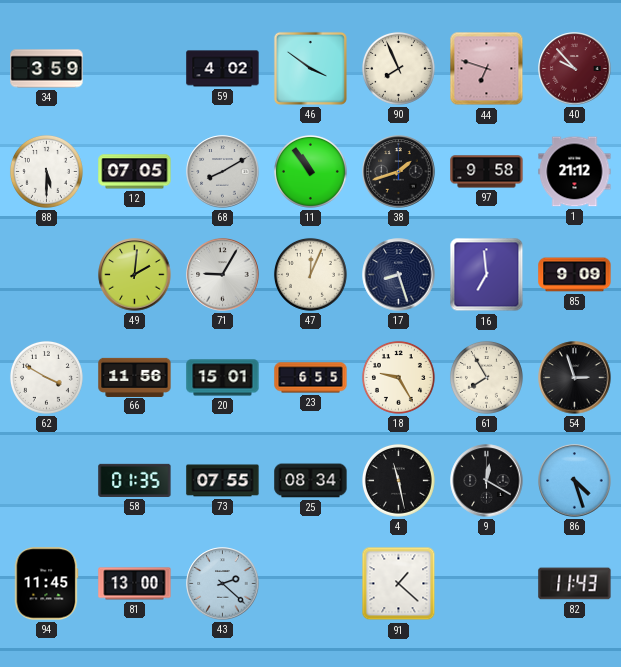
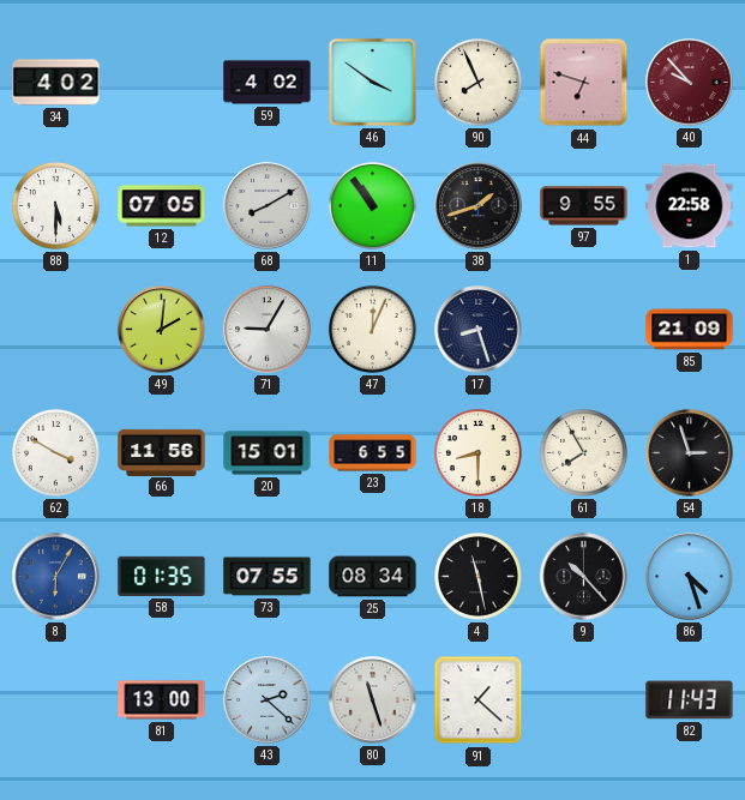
34: 3:59 -> 4:02
97: 9:58 -> 9:55
1: 21:12 -> 22:58
16: 6:59 -> none
85: 9:09 -> 21:09
18: 9:25 -> 8:30
8: none -> 6:05
9: 12:20 -> 10:23
94: 11:45 -> none
80: none -> 11:27
